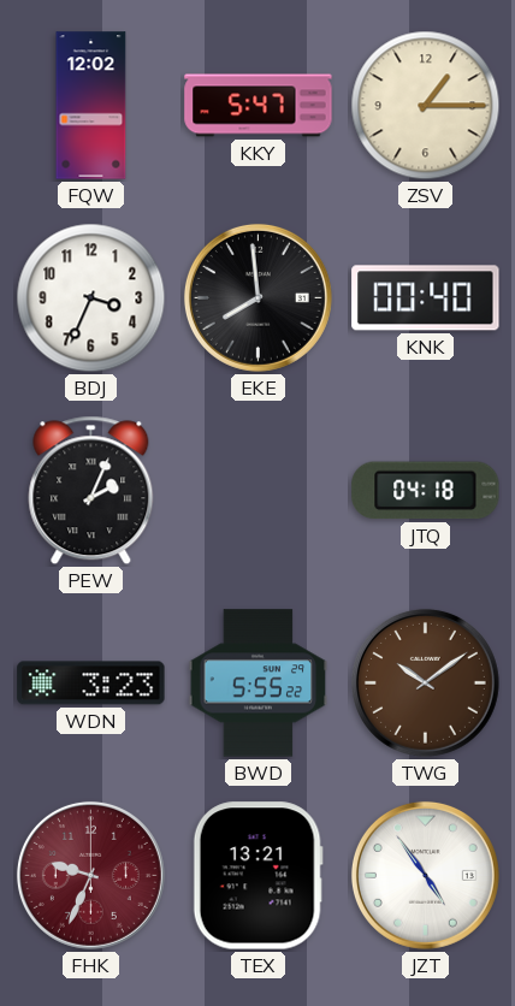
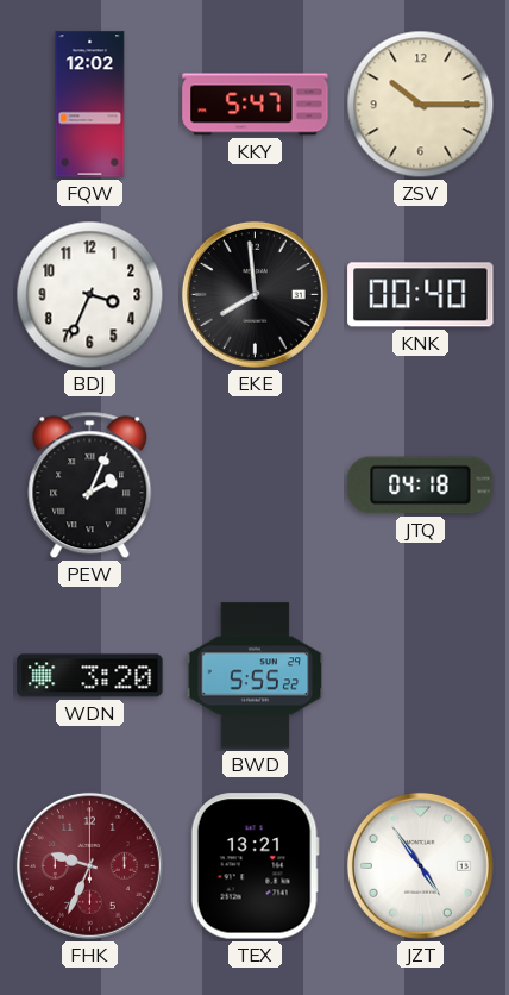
ZSV: 1:15 -> 10:15
WDN: 3:23 -> 3:20
TWG: 10:09 -> none
